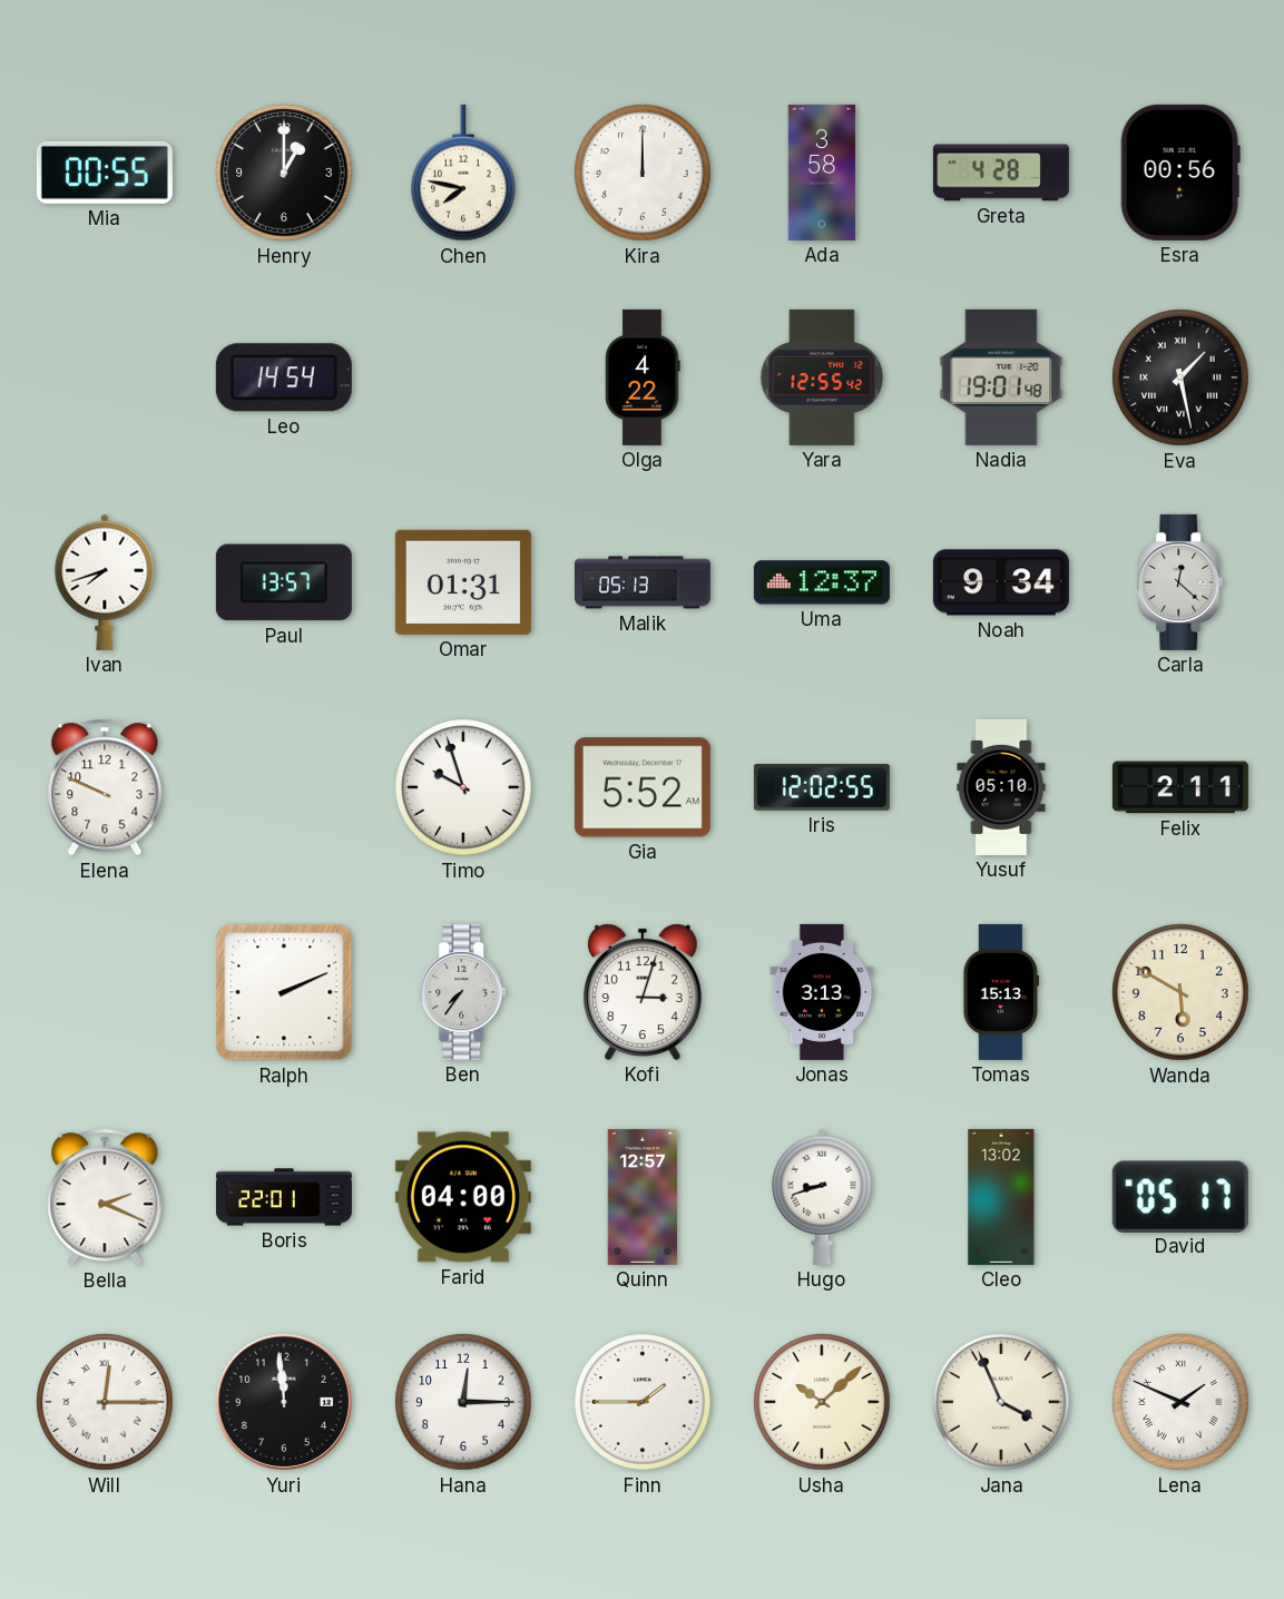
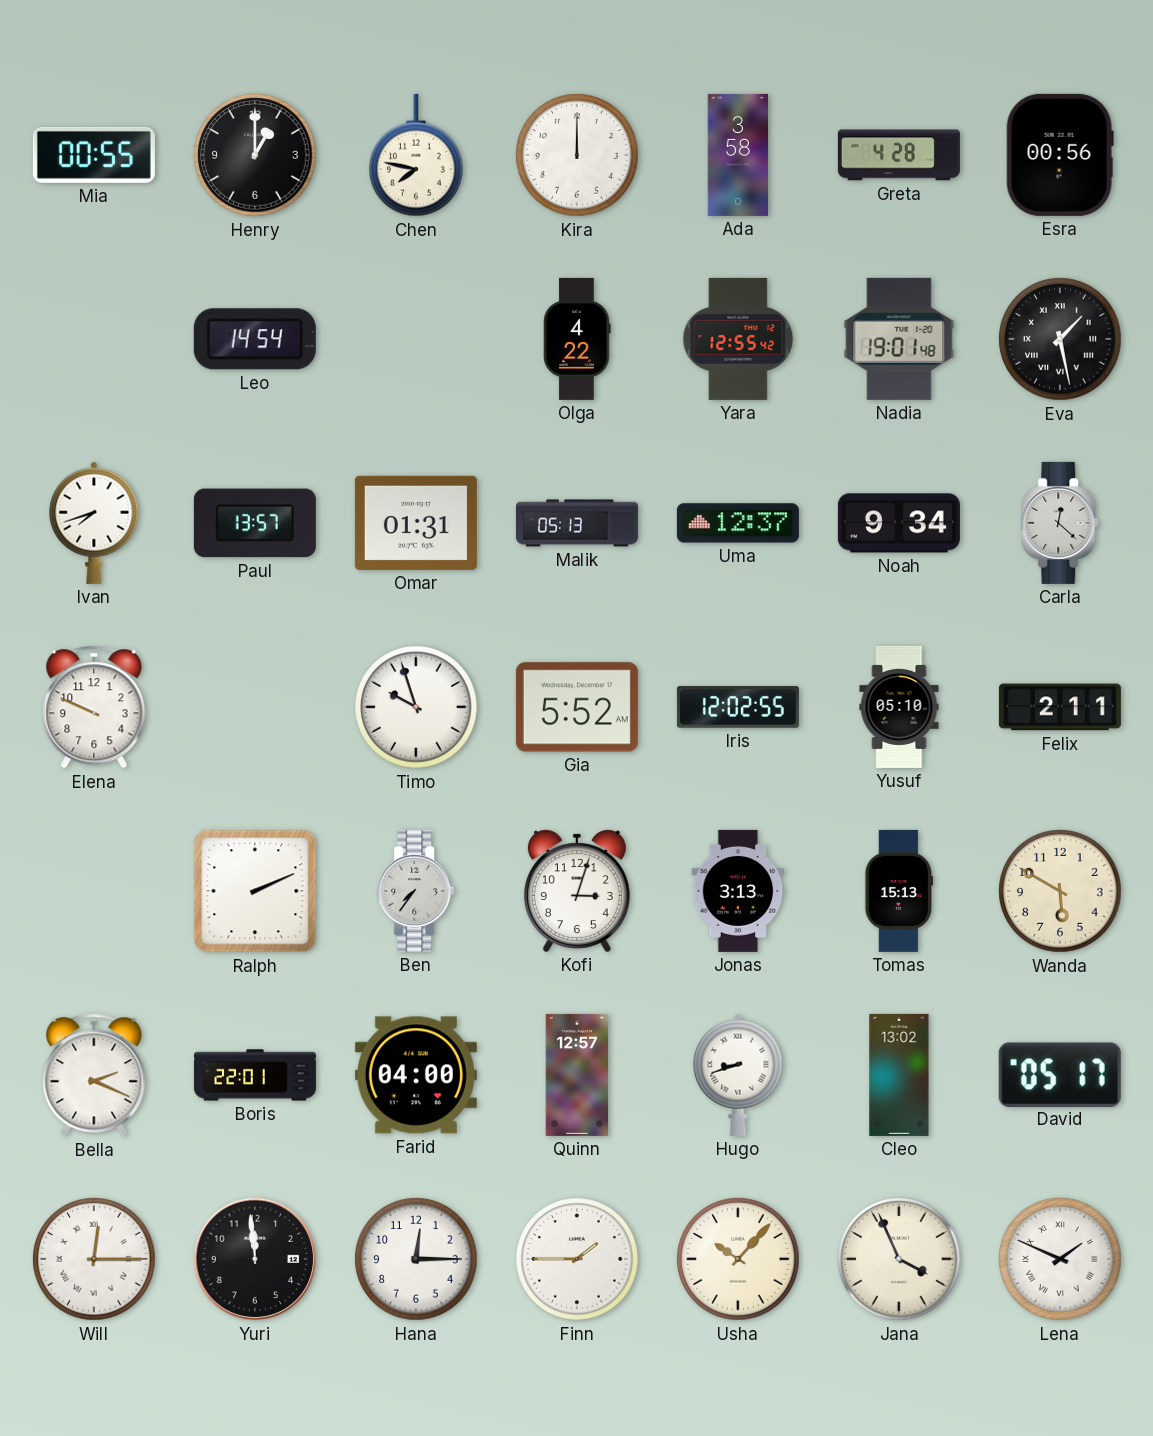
Usha: 10:08 -> 10:07
